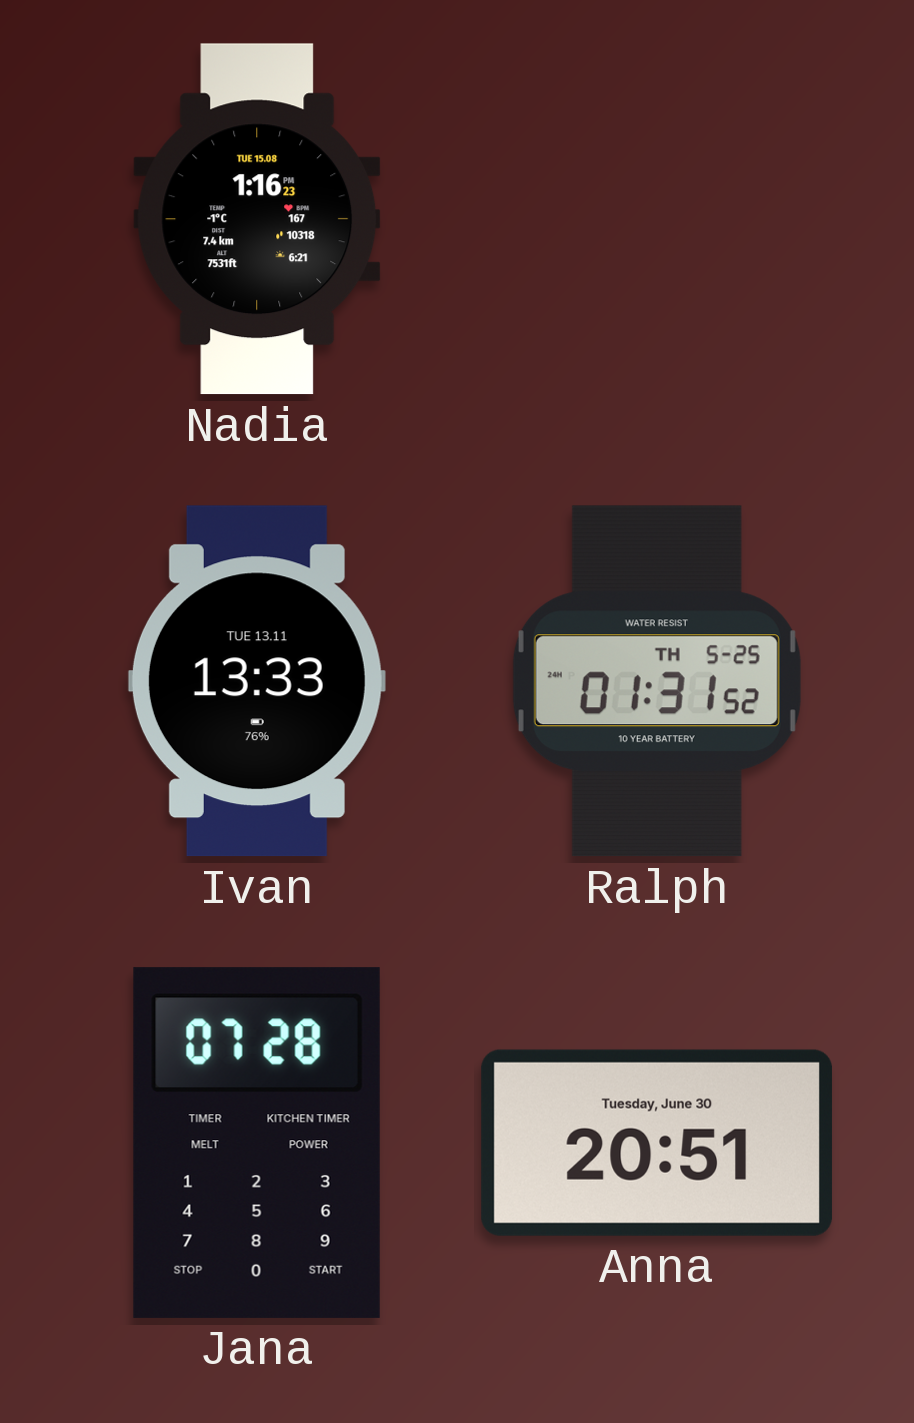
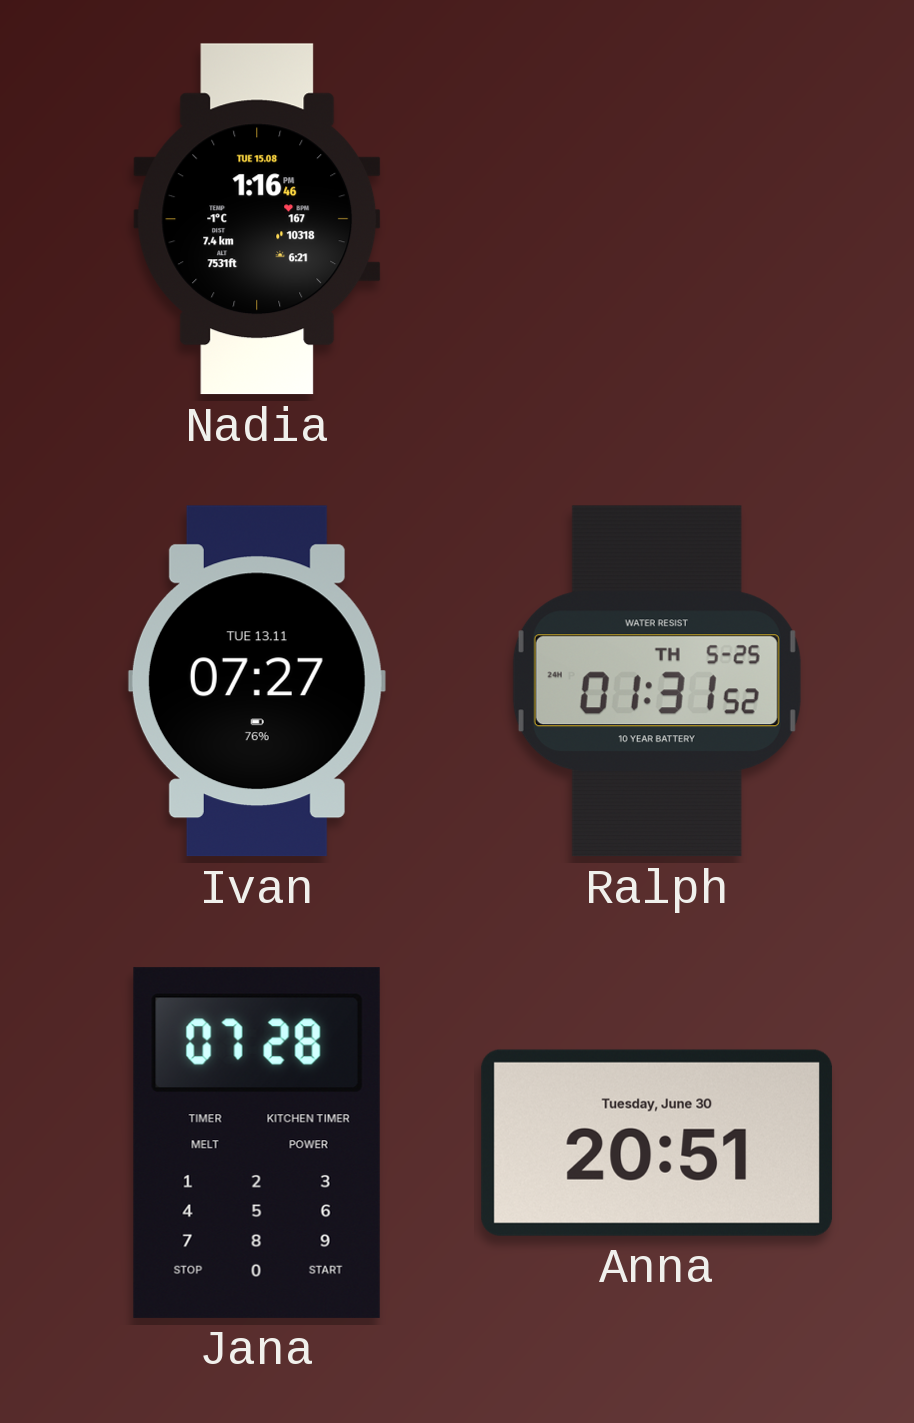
Nadia: 1:16:23 PM -> 1:16:46 PM
Ivan: 13:33 -> 07:27
